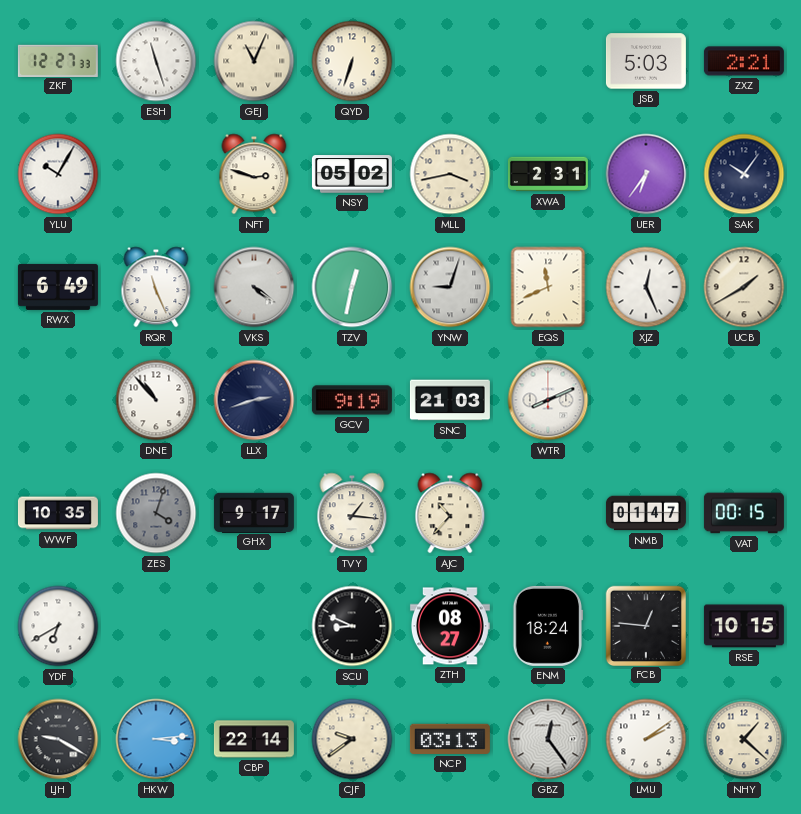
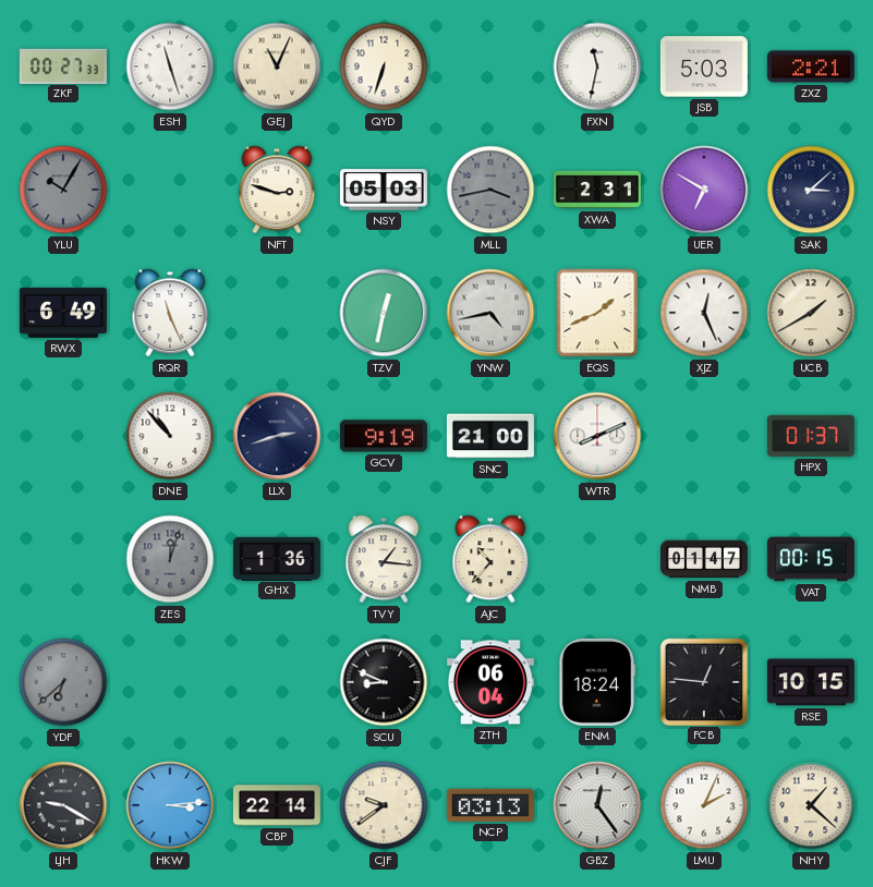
ZKF: 12:27 -> 00:27
FXN: none -> 11:32
YLU dial: white -> grey
NSY: 05:02 -> 05:03
MLL dial: cream -> grey
UER: 6:36 -> 6:50
SAK: 10:06 -> 3:08
VKS: 4:21 -> none
YNW: 9:03 -> 4:43
EQS: 11:41 -> 1:41
SNC: 21:03 -> 21:00
HPX: none -> 01:37
WWF: 10:35 -> none
ZES: 4:03 -> 12:03
GHX: 9:17 -> 1:36
YDF: 6:40 -> 6:38
YDF dial: white -> grey
ZTH: 08:27 -> 06:04
LMU: 2:09 -> 2:04
